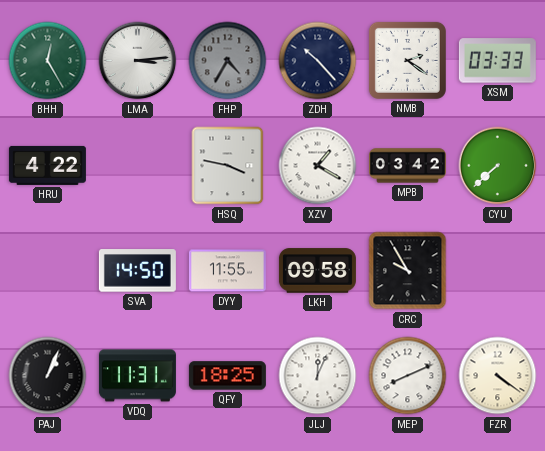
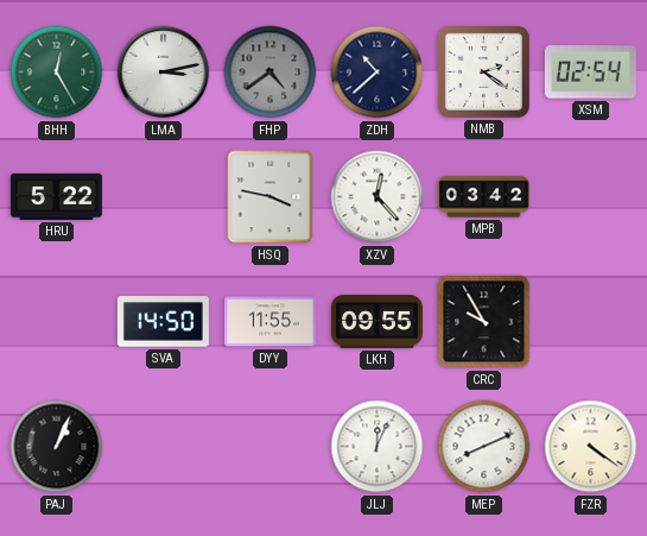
LMA: 3:14 -> 3:13
FHP: 4:35 -> 4:39
ZDH: 10:23 -> 10:38
XSM: 03:33 -> 02:54
HRU: 4:22 -> 5:22
XZV: 1:20 -> 12:23
CYU: 7:38 -> none
LKH: 09:58 -> 09:55
VDQ: 11:31 -> none
QFY: 18:25 -> none
